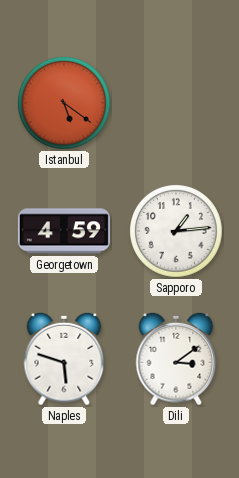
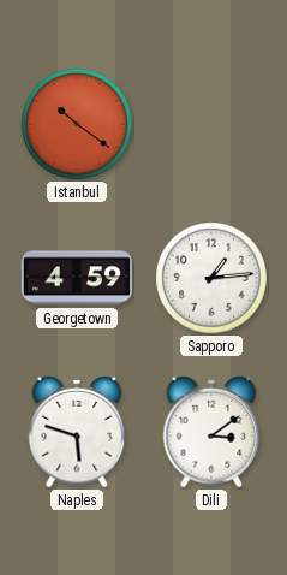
Istanbul: 5:21 -> 10:21
